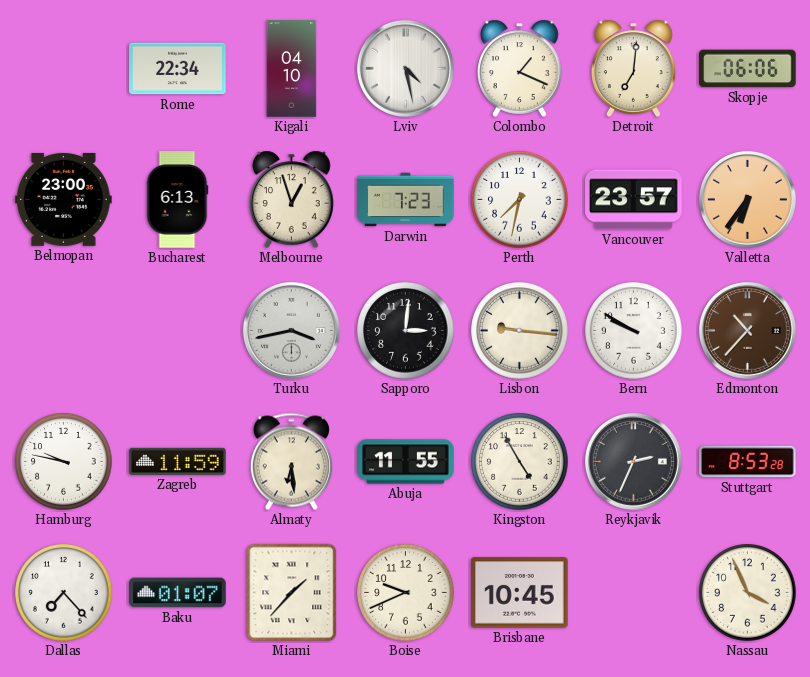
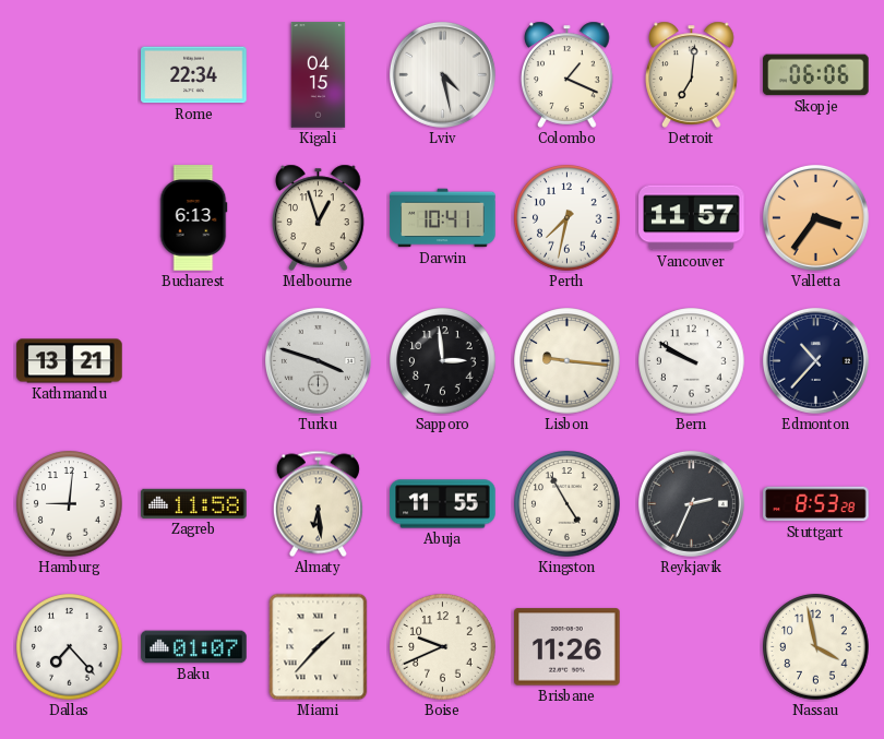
Kigali: 04:10 -> 04:15
Belmopan: 23:00 -> none
Darwin: 7:23 -> 10:41
Vancouver: 23:57 -> 11:57
Valletta: 6:36 -> 3:36
Kathmandu: none -> 13:21
Turku: 3:43 -> 3:48
Sapporo: 3:01 -> 2:59
Edmonton dial: brown -> navy
Hamburg: 9:47 -> 9:01
Zagreb: 11:59 -> 11:58
Brisbane: 10:45 -> 11:26
Nassau: 3:56 -> 3:58
